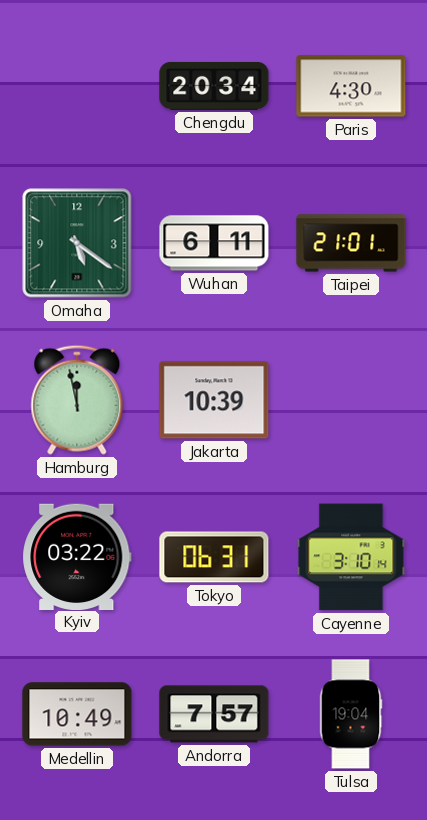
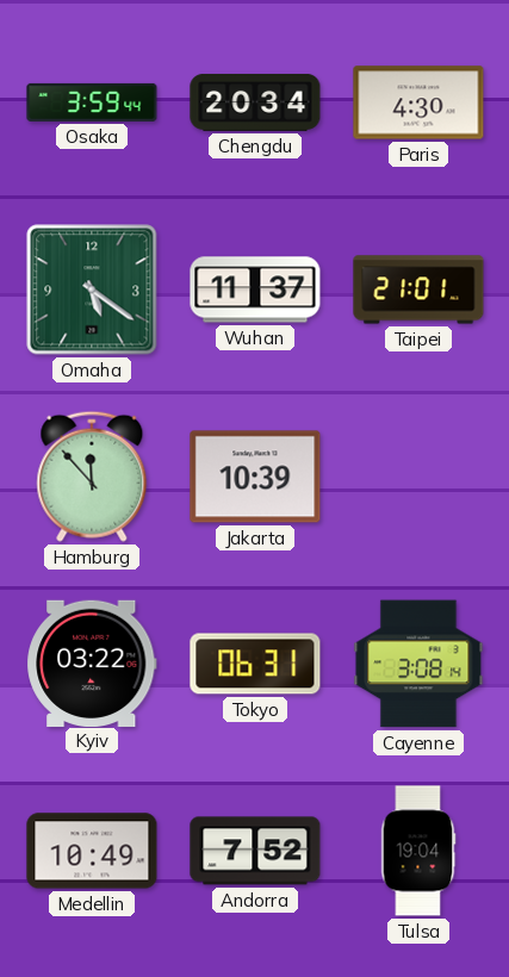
Osaka: none -> 3:59
Wuhan: 6:11 -> 11:37
Hamburg: 11:58 -> 11:53
Cayenne: 3:10 -> 3:08
Andorra: 7:57 -> 7:52
